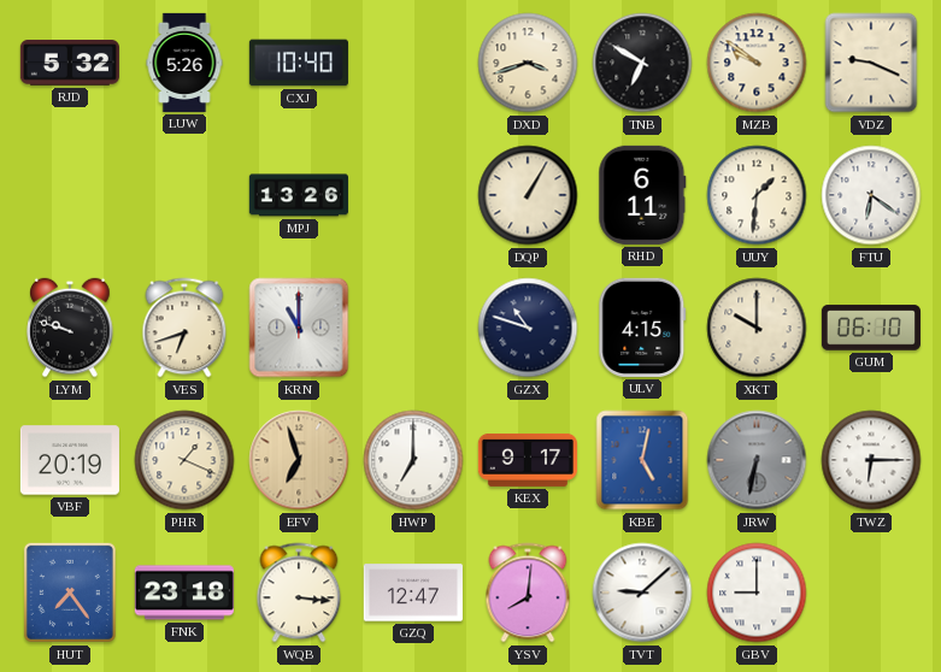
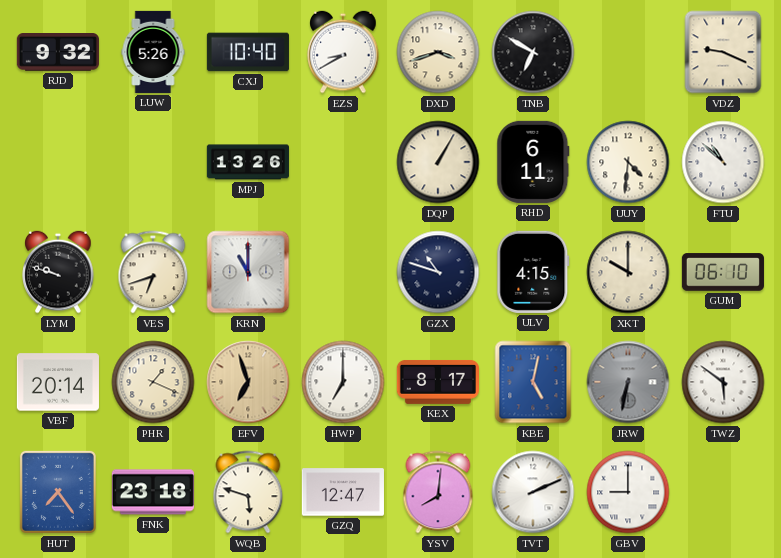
RJD: 5:32 -> 9:32
EZS: none -> 8:40
MZB: 9:51 -> none
UUY: 1:31 -> 4:31
FTU: 6:21 -> 10:52
VBF: 20:19 -> 20:14
KEX: 9:17 -> 8:17
TWZ: 6:15 -> 5:51
WQB: 3:16 -> 5:48
TVT: 9:08 -> 2:11
